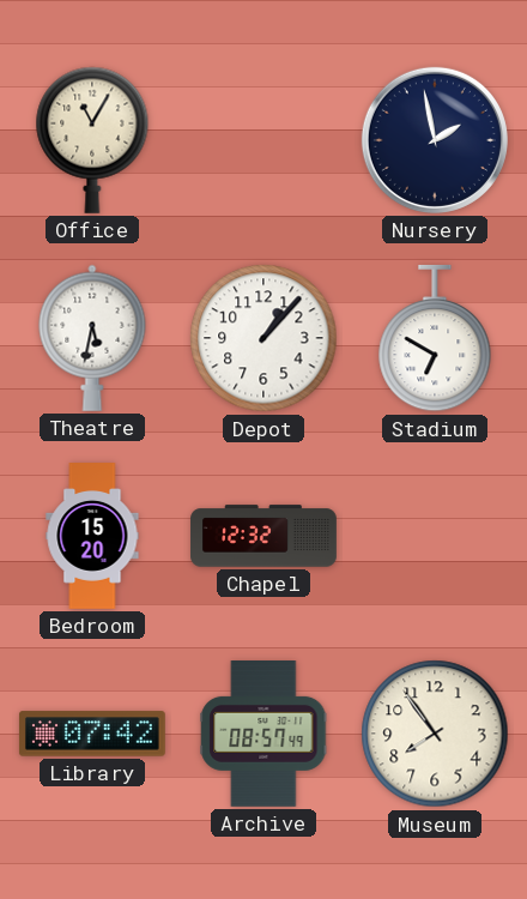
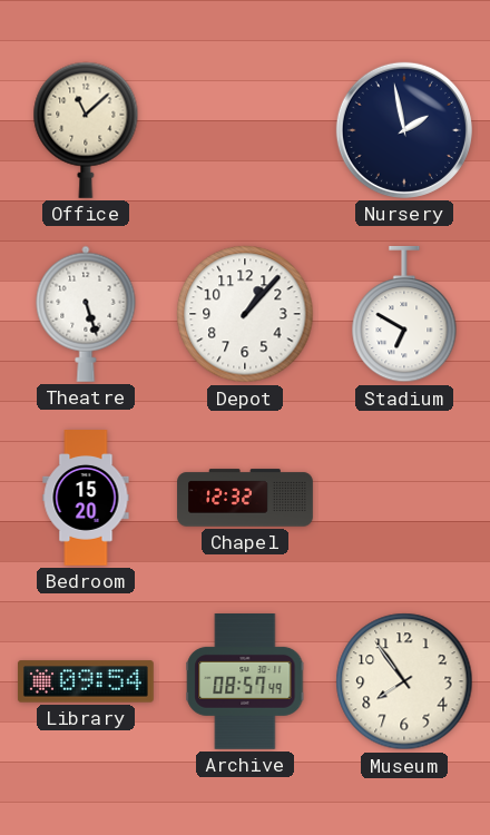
Office: 11:05 -> 11:08
Theatre: 5:32 -> 5:27
Library: 07:42 -> 09:54
